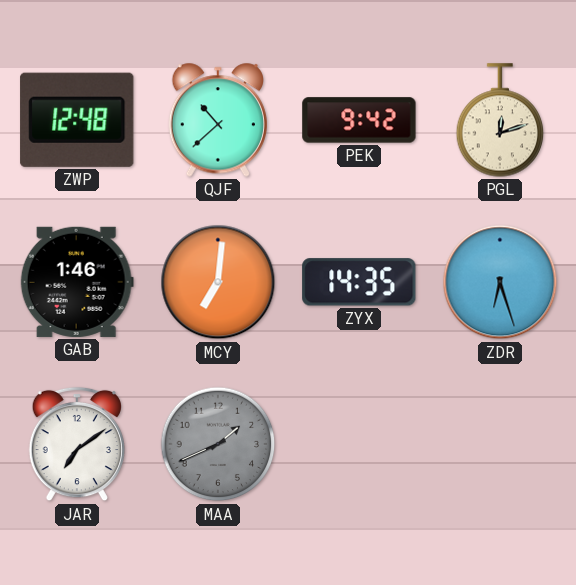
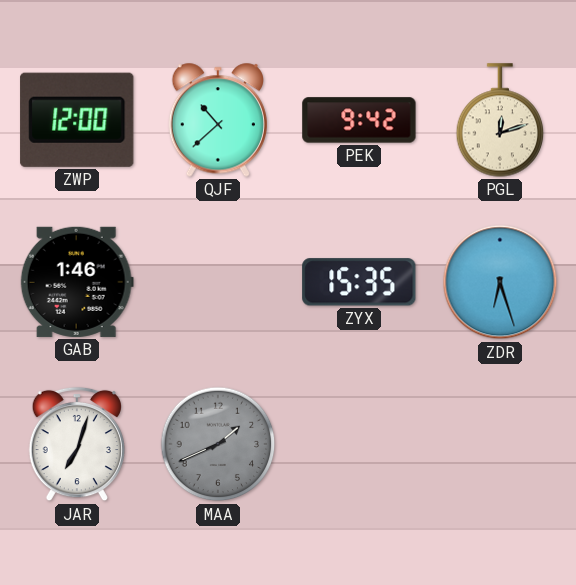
ZWP: 12:48 -> 12:00
MCY: 7:01 -> none
ZYX: 14:35 -> 15:35
JAR: 7:09 -> 7:03
